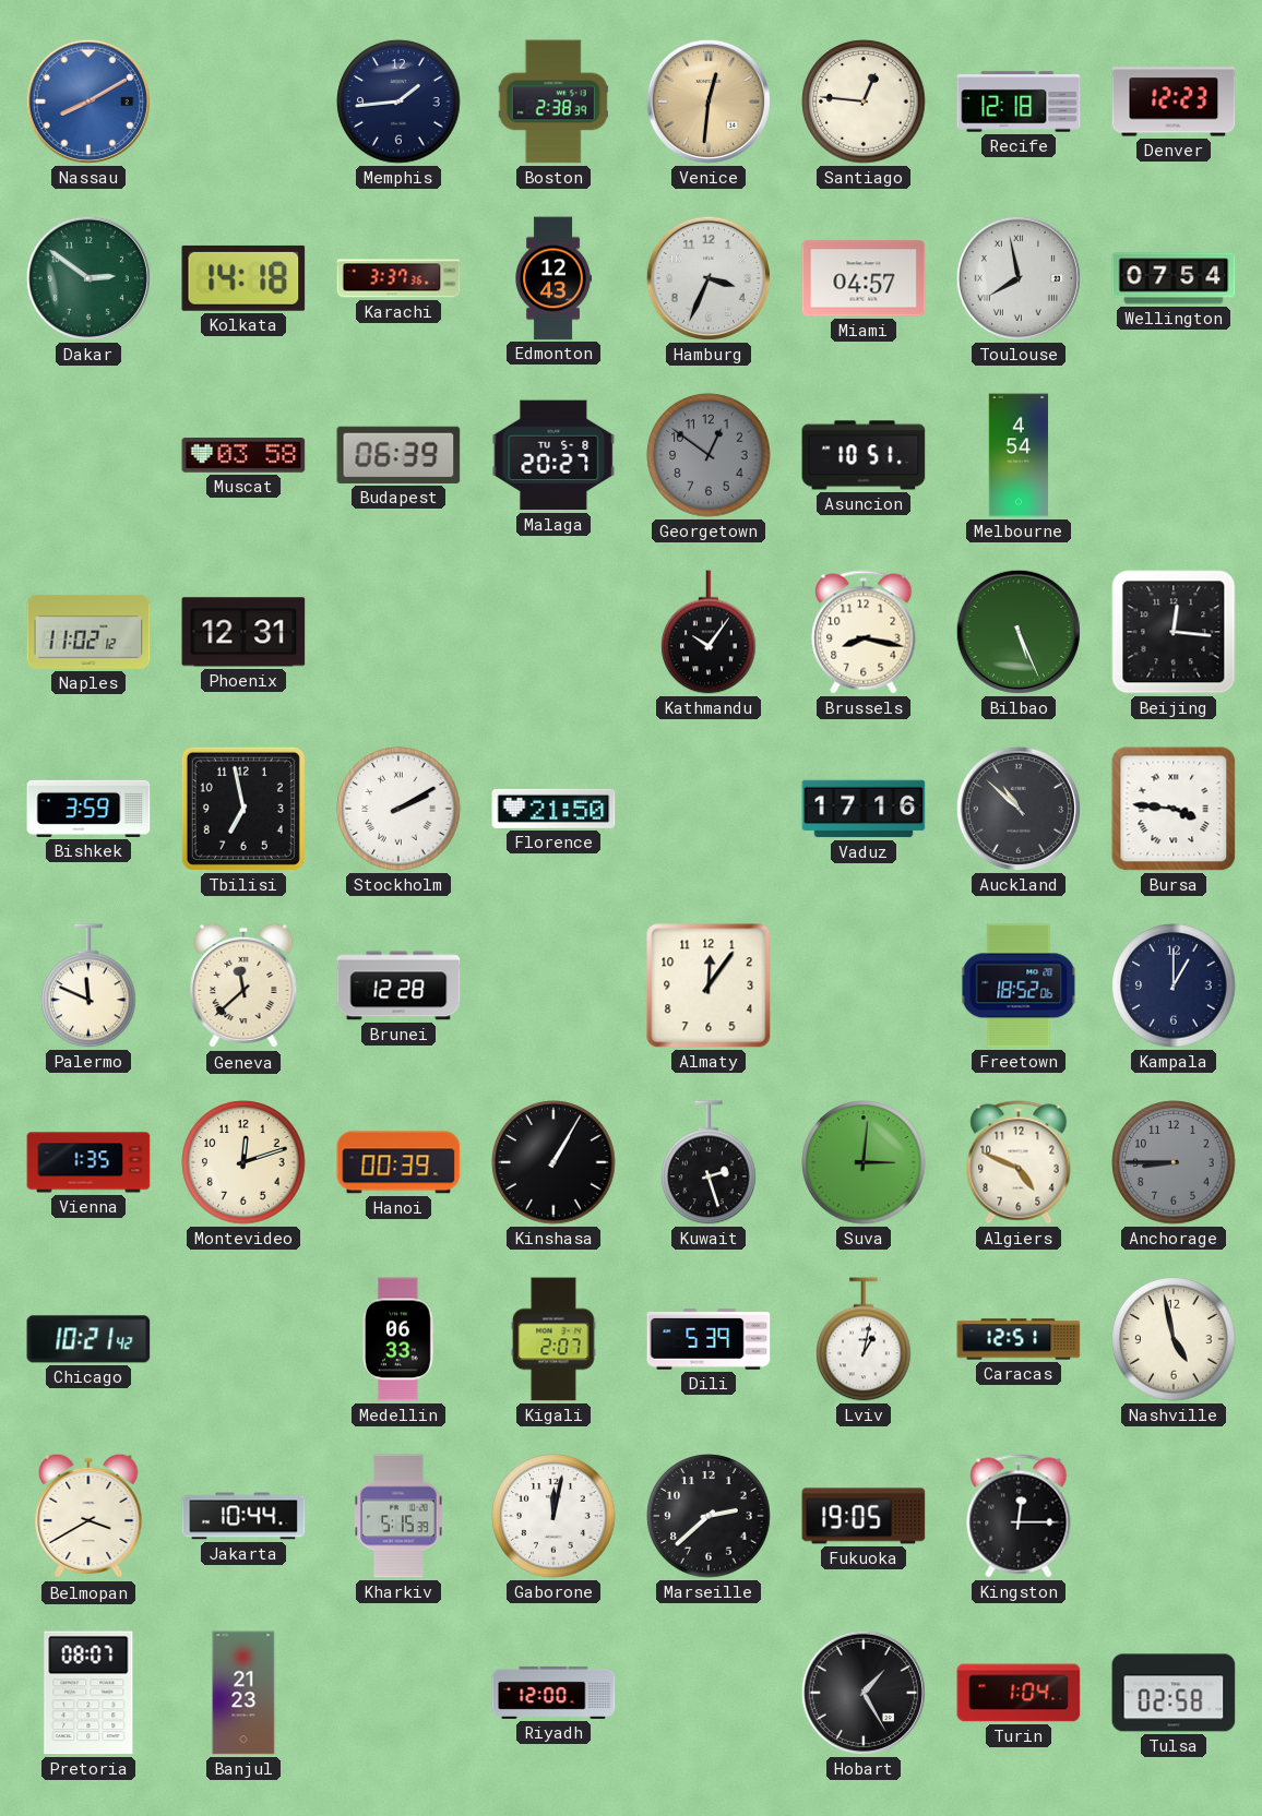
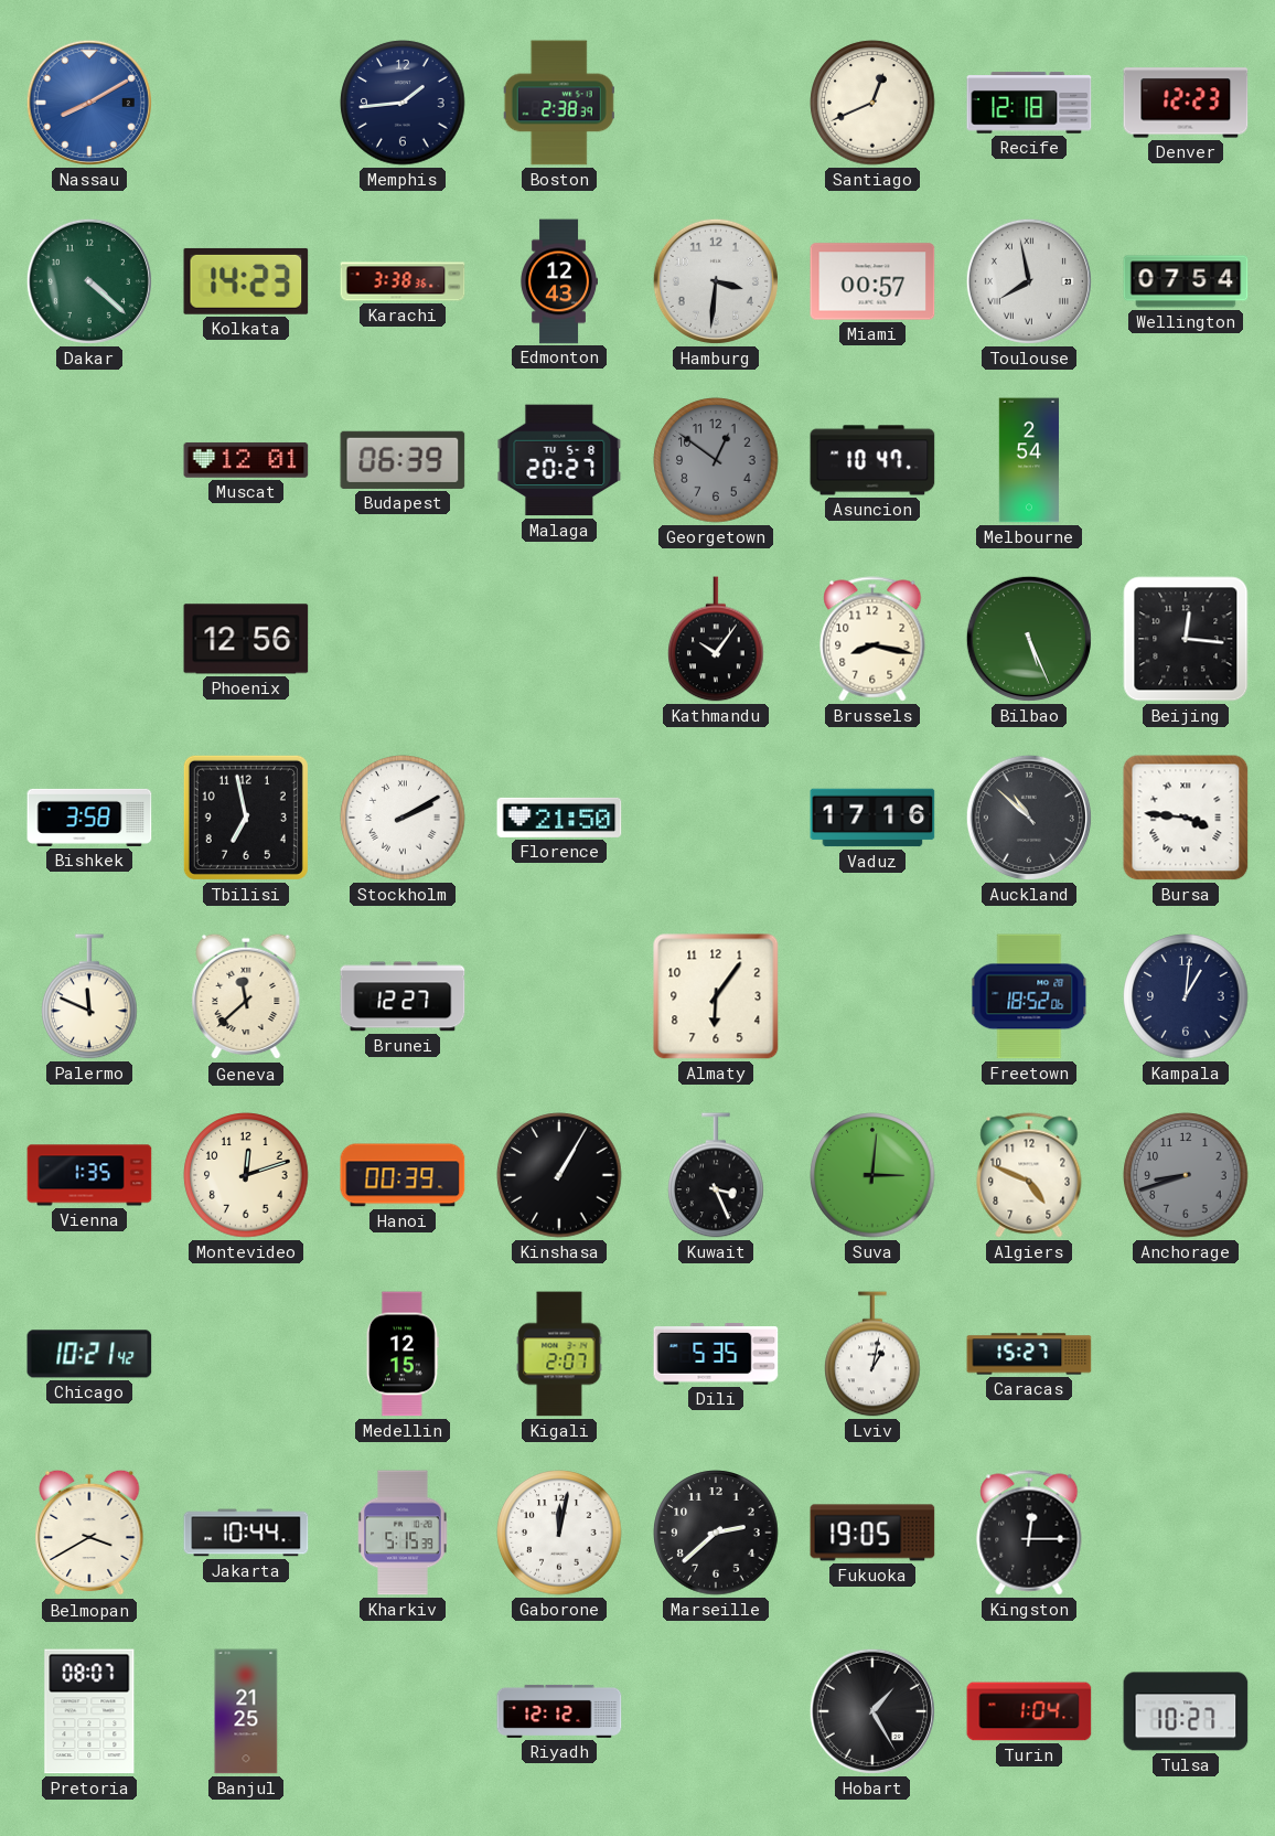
Venice: 12:31 -> none
Santiago: 12:46 -> 12:41
Dakar: 2:51 -> 4:22
Kolkata: 14:18 -> 14:23
Karachi: 3:37 -> 3:38
Hamburg: 3:34 -> 3:31
Miami: 04:57 -> 00:57
Muscat: 03:58 -> 12:01
Asuncion: 10:51 -> 10:47
Melbourne: 4:54 -> 2:54
Naples: 11:02 -> none
Phoenix: 12:31 -> 12:56
Bishkek: 3:59 -> 3:58
Brunei: 12:28 -> 12:27
Almaty: 12:06 -> 6:06
Kampala: 1:00 -> 1:01
Kuwait: 2:27 -> 3:26
Anchorage: 8:45 -> 8:42
Medellin: 06:33 -> 12:15
Dili: 5:39 -> 5:35
Caracas: 12:51 -> 15:27
Nashville: 4:58 -> none
Banjul: 21:23 -> 21:25
Riyadh: 12:00 -> 12:12
Tulsa: 02:58 -> 10:27
